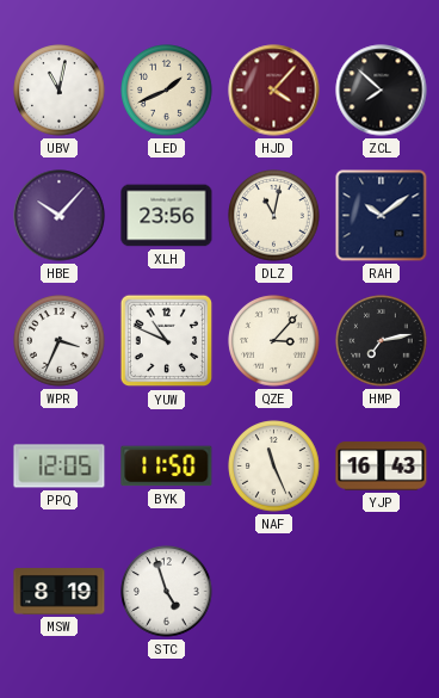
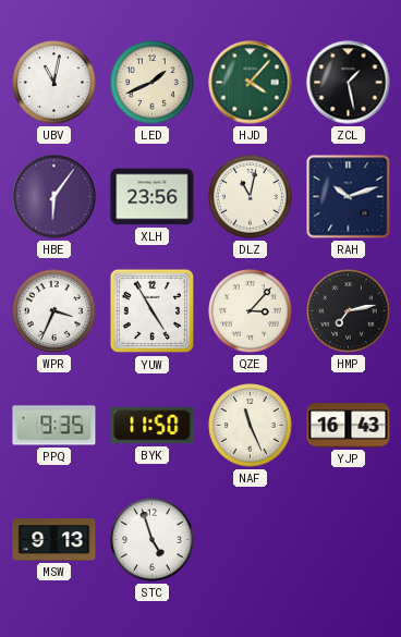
HJD dial: burgundy -> green
ZCL: 7:52 -> 1:28
HBE: 10:07 -> 6:06
RAH: 10:09 -> 10:12
YUW: 10:49 -> 4:55
PPQ: 12:05 -> 9:35
MSW: 8:19 -> 9:13
